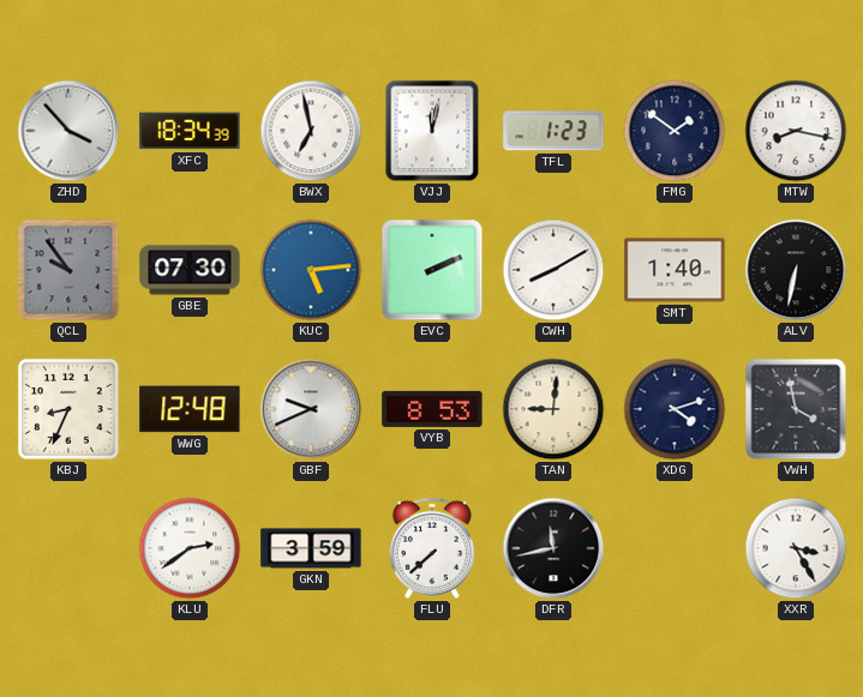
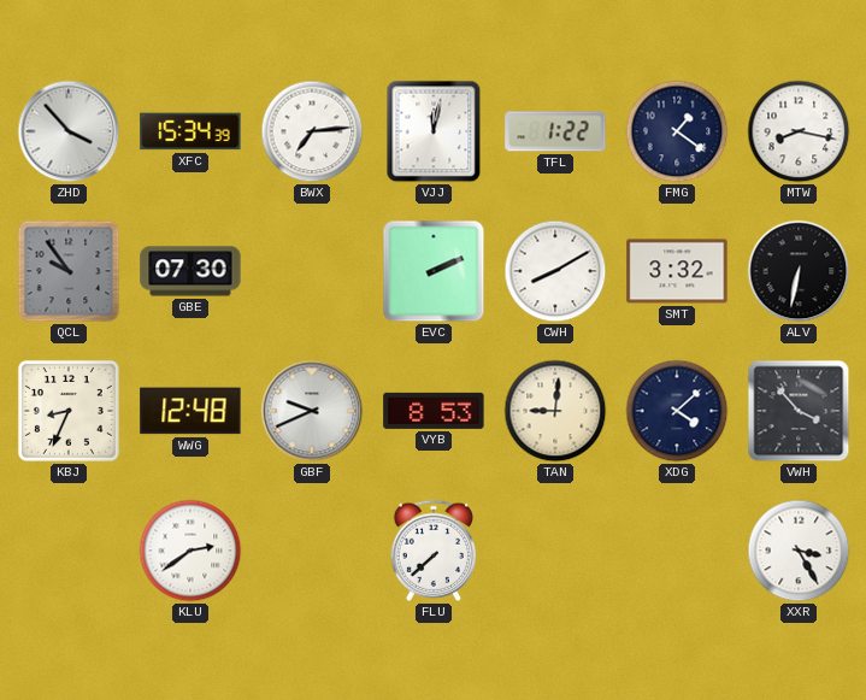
XFC: 18:34 -> 15:34
BWX: 6:58 -> 7:14
TFL: 1:23 -> 1:22
FMG: 1:51 -> 1:21
KUC: 5:14 -> none
SMT: 1:40 -> 3:32
XDG: 4:12 -> 4:08
VWH: 3:58 -> 3:53
GKN: 3:59 -> none
DFR: 11:43 -> none
